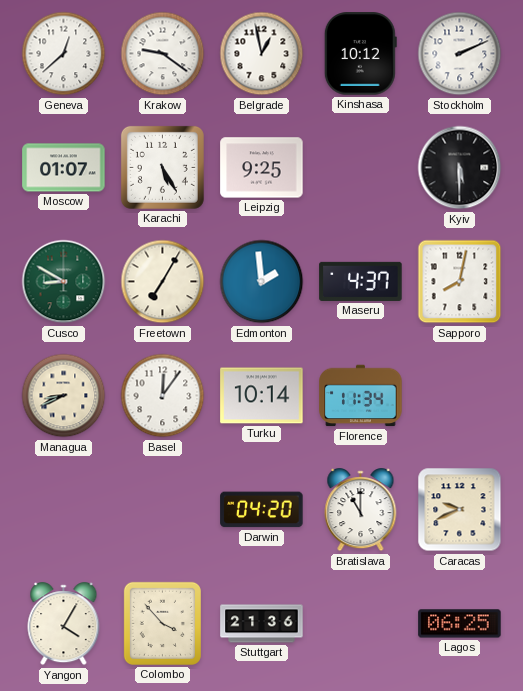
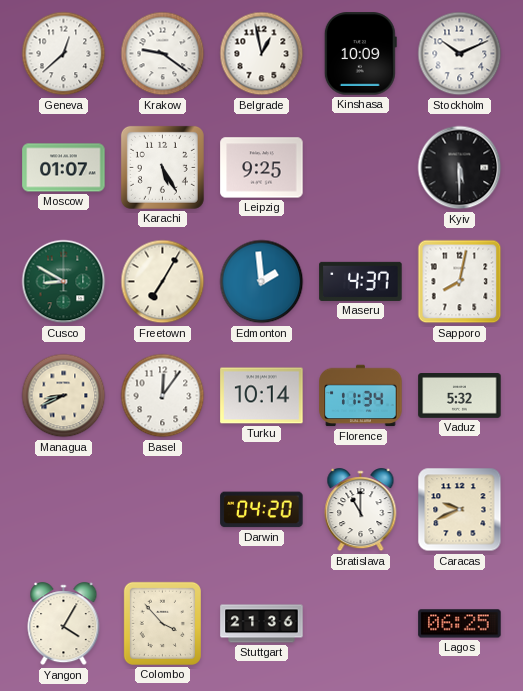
Kinshasa: 10:12 -> 10:09
Stockholm: 2:11 -> 10:11
Vaduz: none -> 5:32
